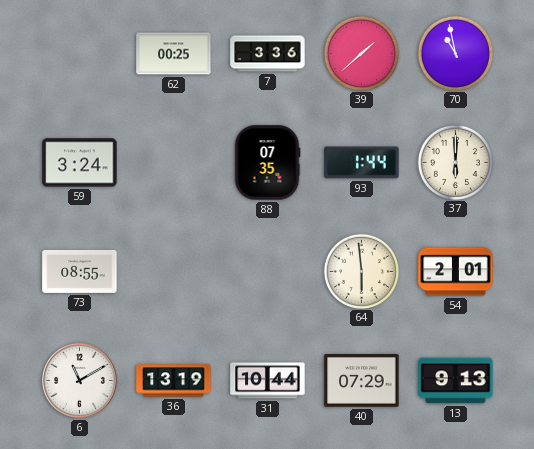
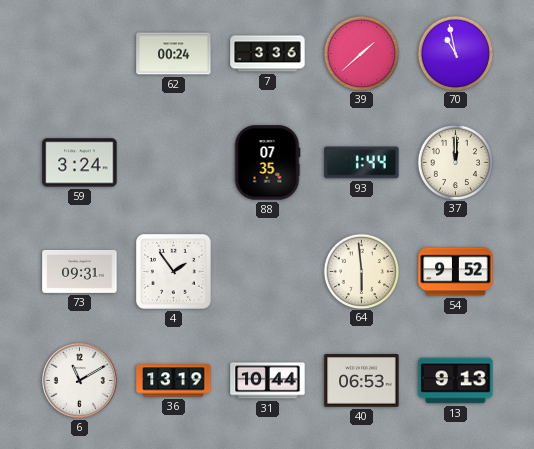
62: 00:25 -> 00:24
37: 6:00 -> 12:00
73: 08:55 -> 09:31
4: none -> 1:54
54: 2:01 -> 9:52
40: 07:29 -> 06:53
